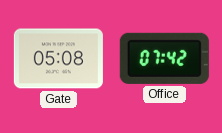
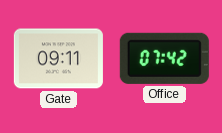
Gate: 05:08 -> 09:11
